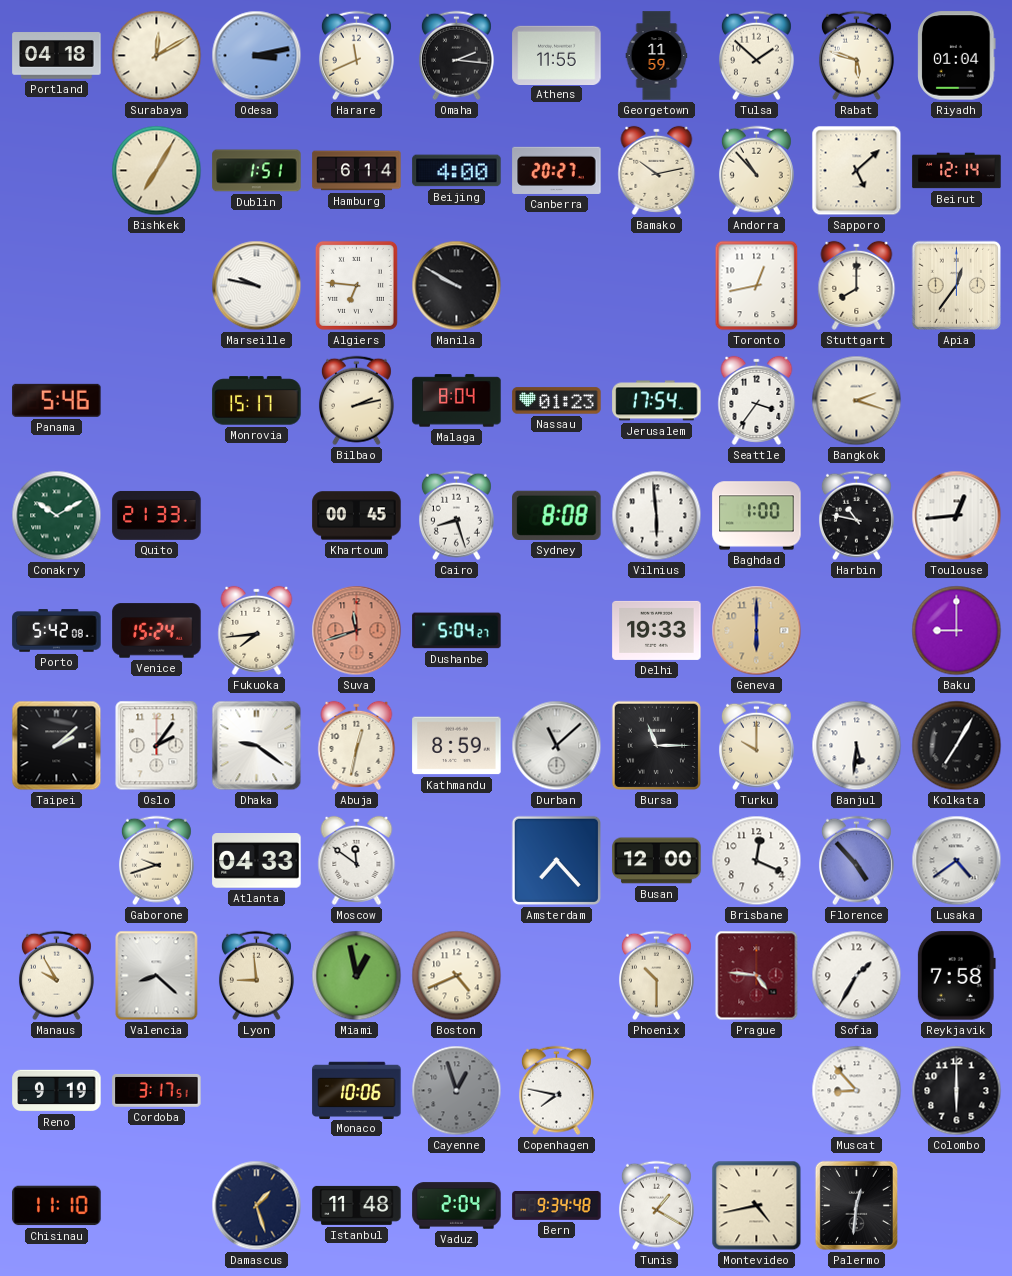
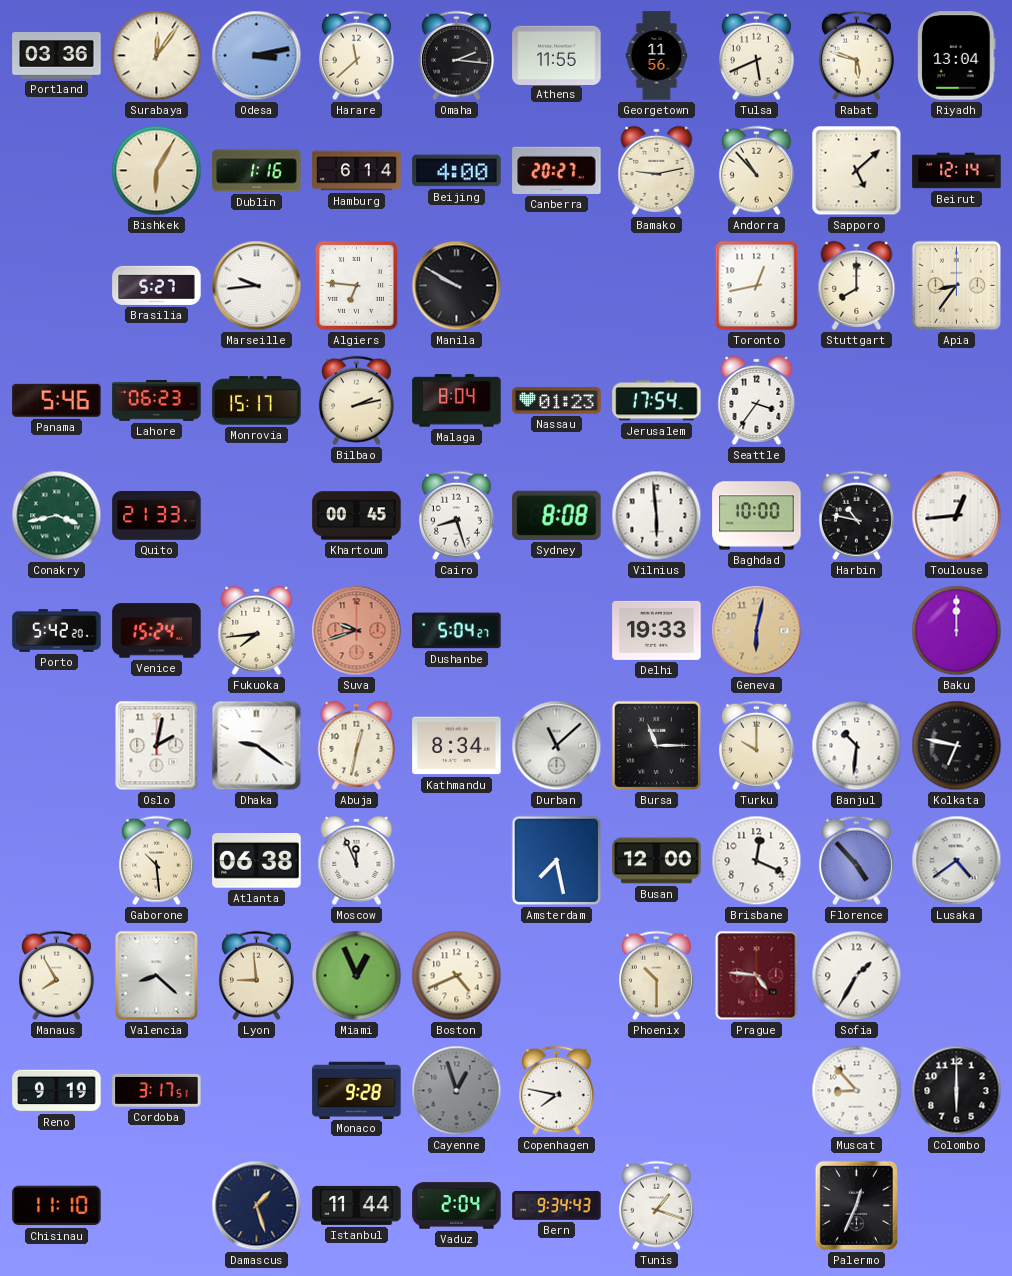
Portland: 04:18 -> 03:36
Surabaya: 12:10 -> 12:06
Harare: 11:41 -> 11:38
Georgetown: 11:59 -> 11:56
Tulsa: 1:52 -> 5:41
Riyadh: 01:04 -> 13:04
Bishkek: 7:05 -> 6:05
Dublin: 1:51 -> 1:16
Bamako: 10:13 -> 9:13
Brasilia: none -> 5:27
Marseille: 9:47 -> 9:44
Apia: 12:36 -> 8:36
Lahore: none -> 06:23
Bangkok: 2:18 -> none
Conakry: 10:10 -> 3:43
Baghdad: 1:00 -> 10:00
Porto: 5:42:08 -> 5:42:20
Suva: 11:42 -> 9:42
Geneva: 6:00 -> 6:02
Baku: 9:00 -> 12:00
Taipei: 2:08 -> none
Oslo: 2:06 -> 2:02
Kathmandu: 8:59 -> 8:34
Banjul: 5:31 -> 10:31
Kolkata: 7:05 -> 6:47
Gaborone: 9:42 -> 10:29
Atlanta: 04:33 -> 06:38
Moscow: 11:51 -> 11:56
Amsterdam: 7:23 -> 7:28
Manaus: 9:55 -> 7:55
Miami: 12:58 -> 12:56
Reykjavik: 7:58 -> none
Monaco: 10:06 -> 9:28
Istanbul: 11:48 -> 11:44
Bern: 9:34:48 -> 9:34:43
Tunis: 1:20 -> 1:18
Montevideo: 4:43 -> none
Palermo: 12:31 -> 12:34
